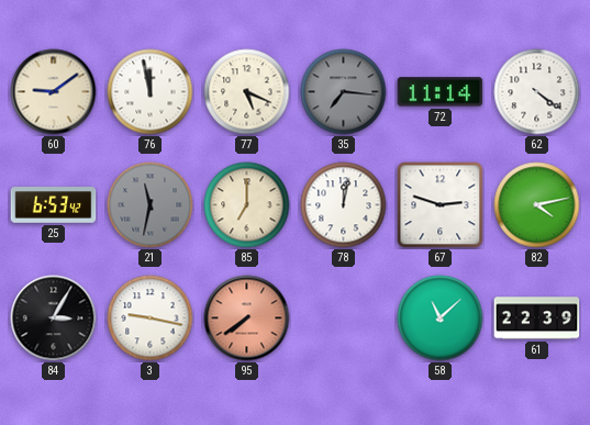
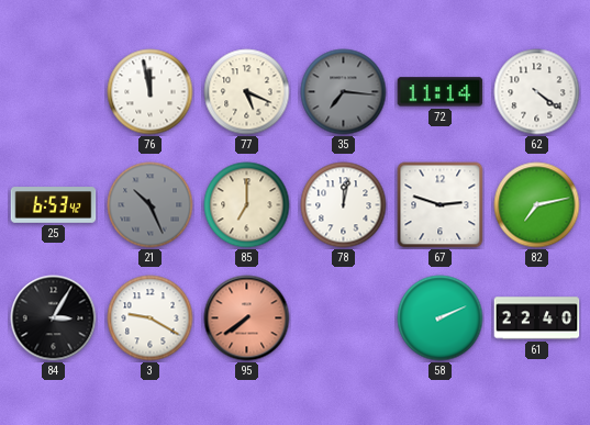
60: 9:09 -> none
21: 11:32 -> 10:26
82: 4:13 -> 7:13
3: 9:17 -> 9:20
58: 11:08 -> 2:11
61: 22:39 -> 22:40
